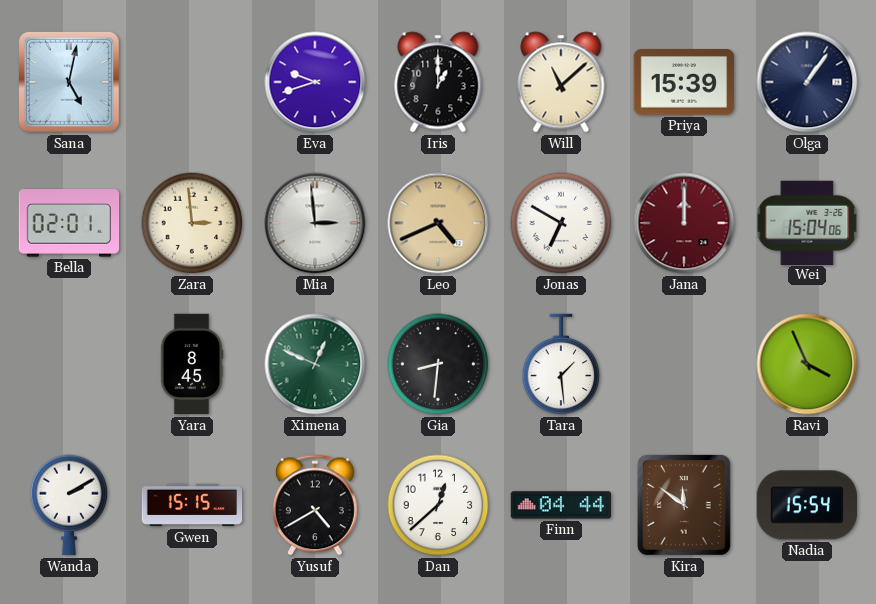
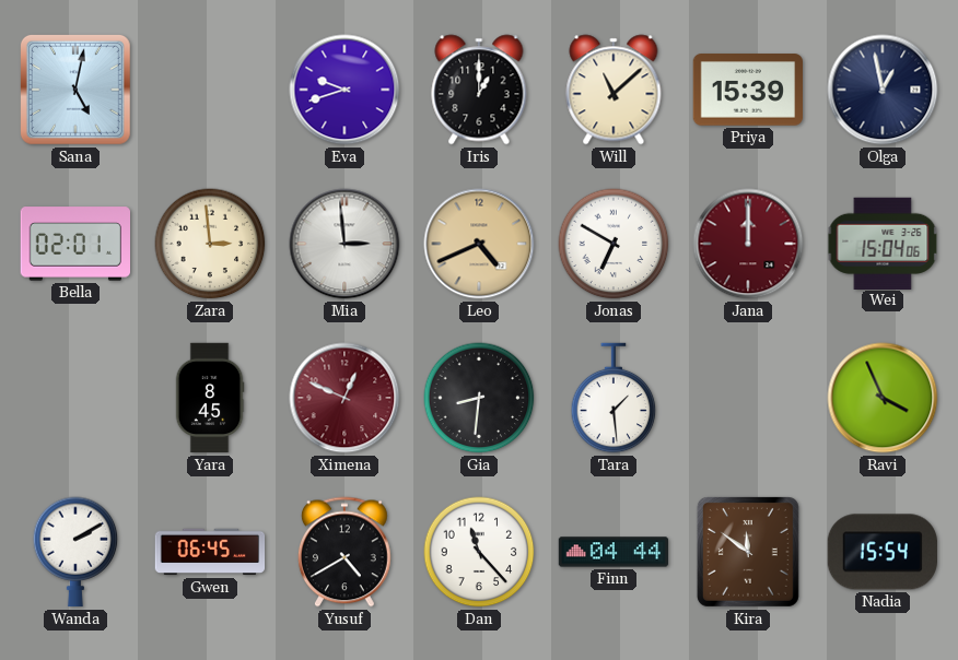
Olga: 1:06 -> 12:58
Ximena dial: green -> burgundy
Gwen: 15:15 -> 06:45
Dan: 12:38 -> 11:23
